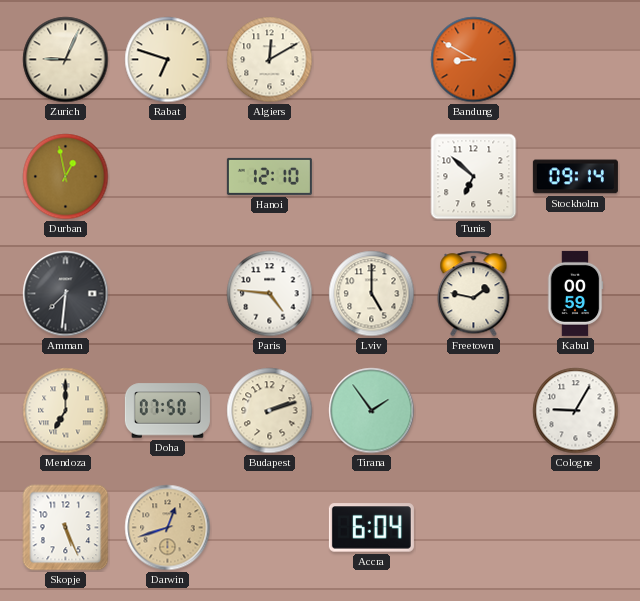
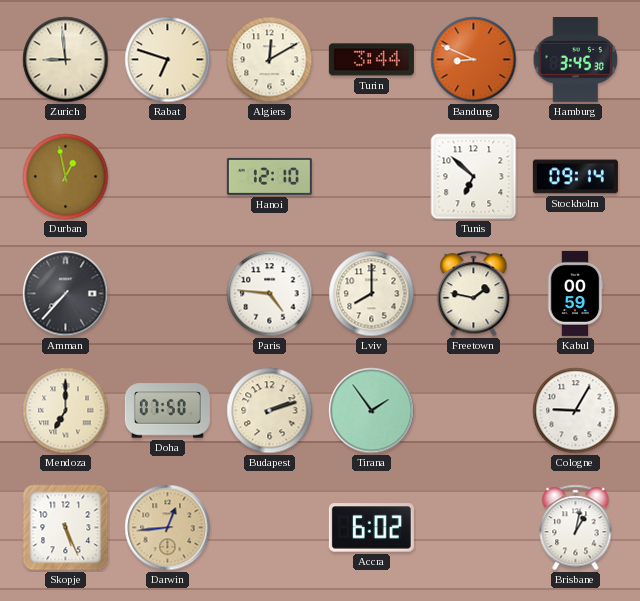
Zurich: 9:04 -> 8:59
Turin: none -> 3:44
Bandung: 8:50 -> 8:49
Hamburg: none -> 3:45
Amman: 7:31 -> 7:37
Lviv: 5:00 -> 8:00
Darwin: 12:42 -> 12:44
Accra: 6:04 -> 6:02
Brisbane: none -> 1:02
